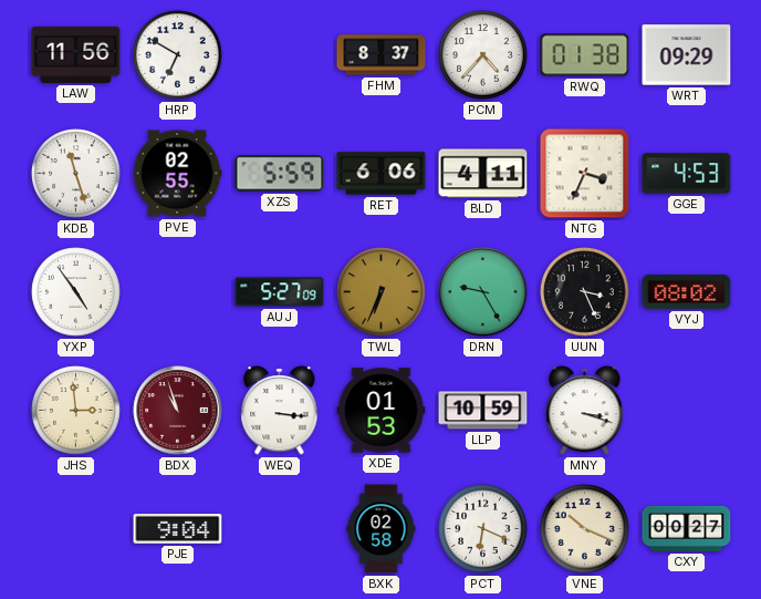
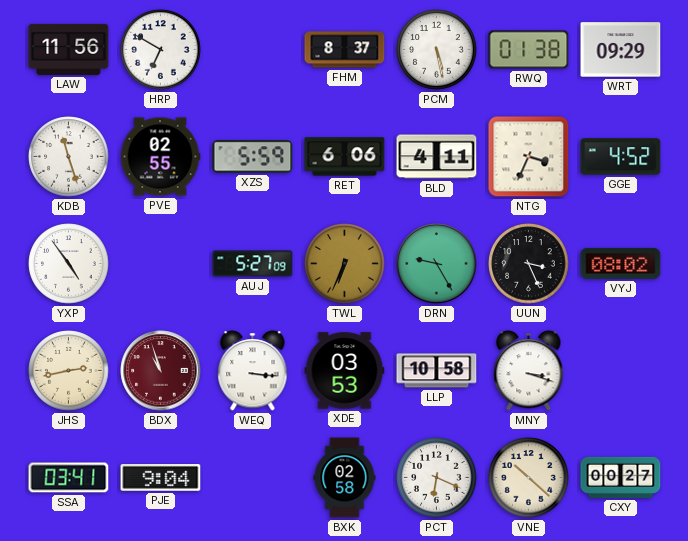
PCM: 4:37 -> 5:28
GGE: 4:53 -> 4:52
JHS: 2:59 -> 2:43
XDE: 01:53 -> 03:53
LLP: 10:59 -> 10:58
SSA: none -> 03:41
VNE: 10:19 -> 10:22
